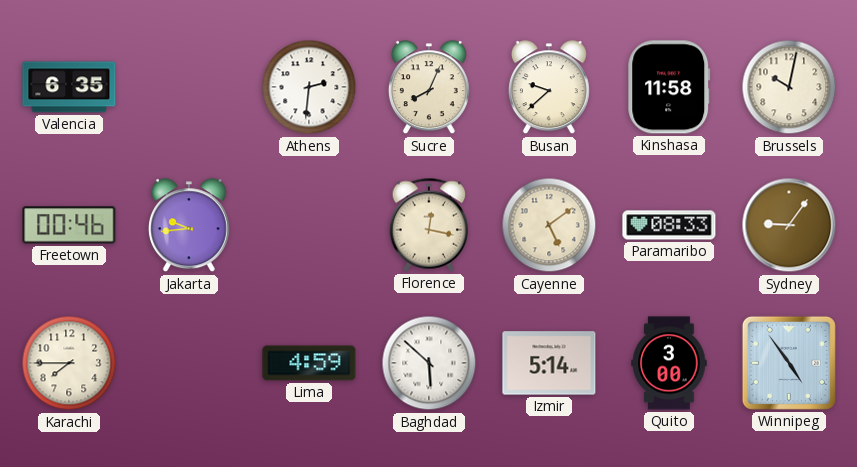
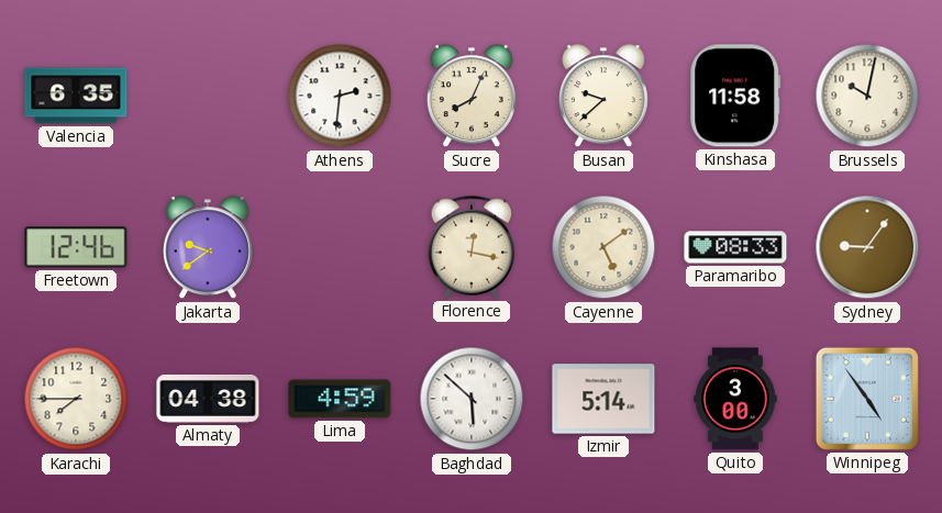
Freetown: 00:46 -> 12:46
Jakarta: 9:44 -> 9:39
Almaty: none -> 04:38
